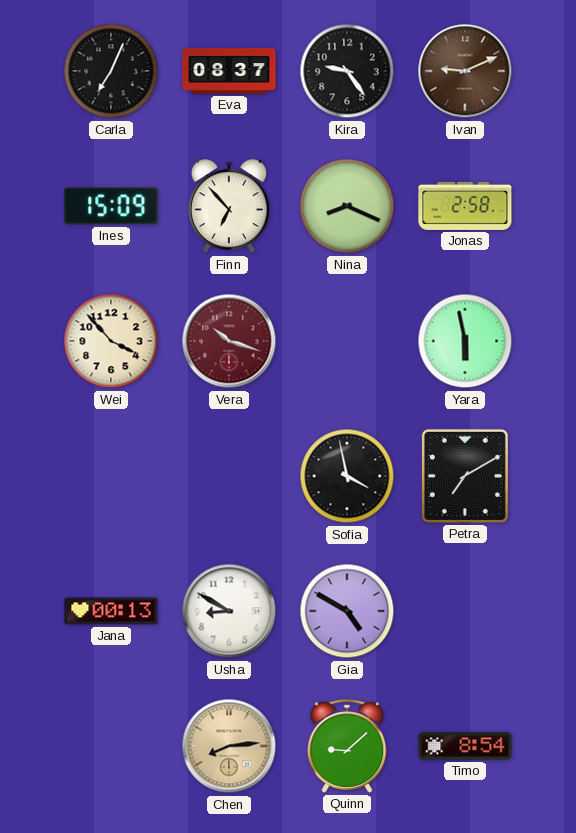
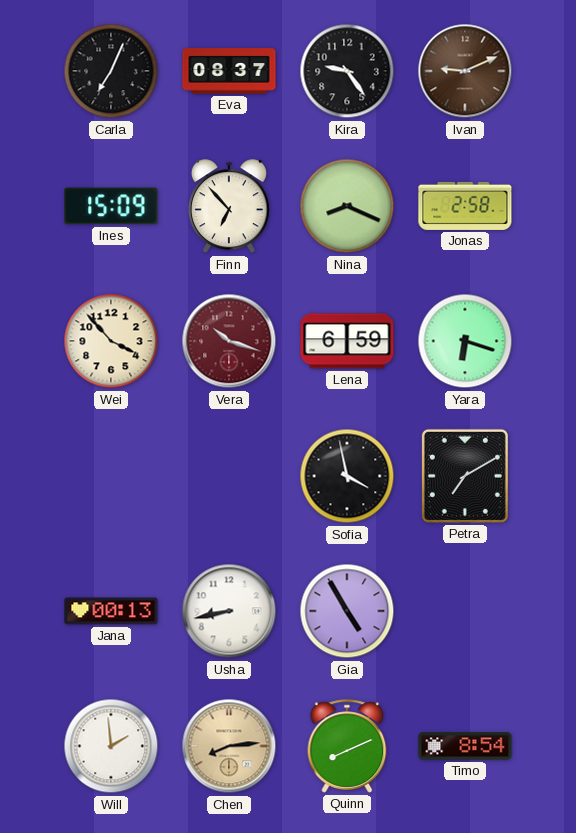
Lena: none -> 6:59
Yara: 5:58 -> 6:18
Usha: 8:50 -> 8:43
Gia: 4:50 -> 4:55
Will: none -> 1:59
Quinn: 9:08 -> 8:11
